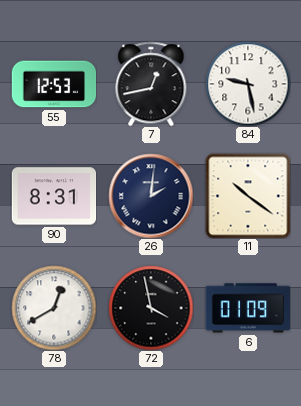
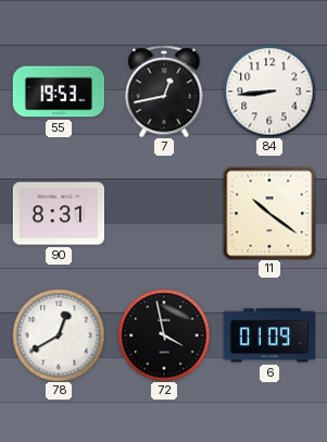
55: 12:53 -> 19:53
84: 9:28 -> 8:44
26: 2:01 -> none
